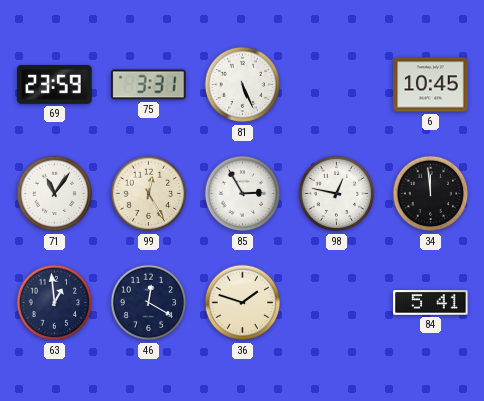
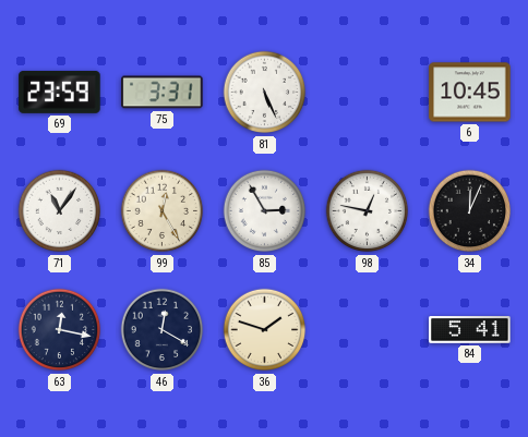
34: 11:59 -> 12:04
63: 12:59 -> 12:17
